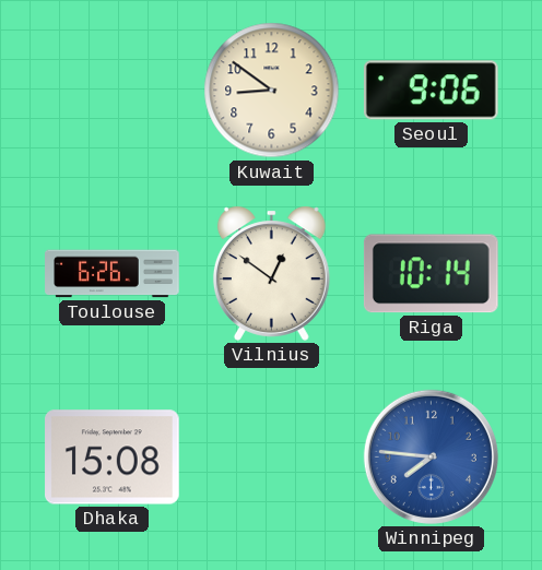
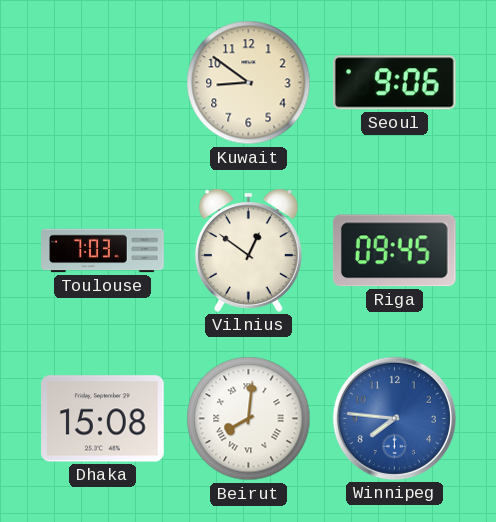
Toulouse: 6:26 -> 7:03
Riga: 10:14 -> 09:45
Beirut: none -> 8:01
